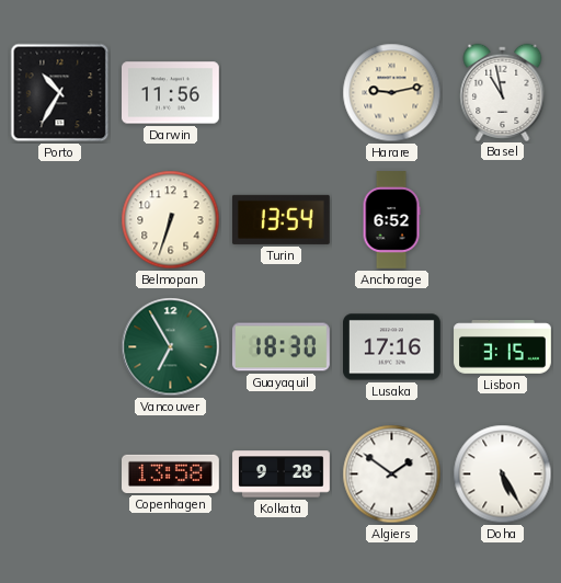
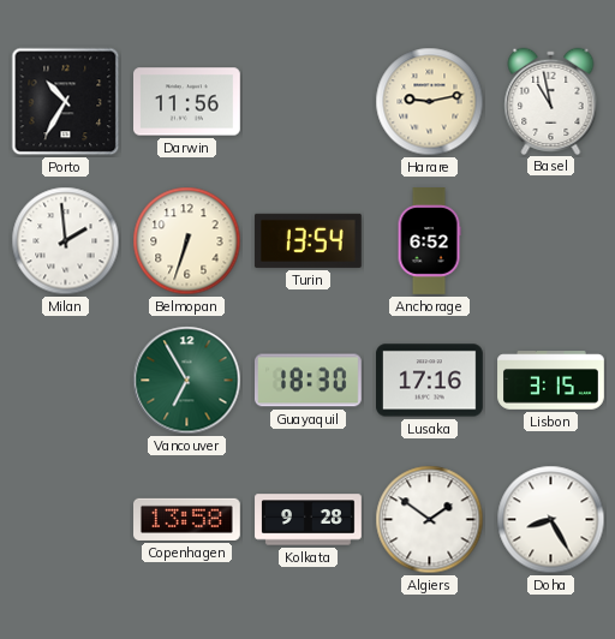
Milan: none -> 1:59
Doha: 5:25 -> 8:25
